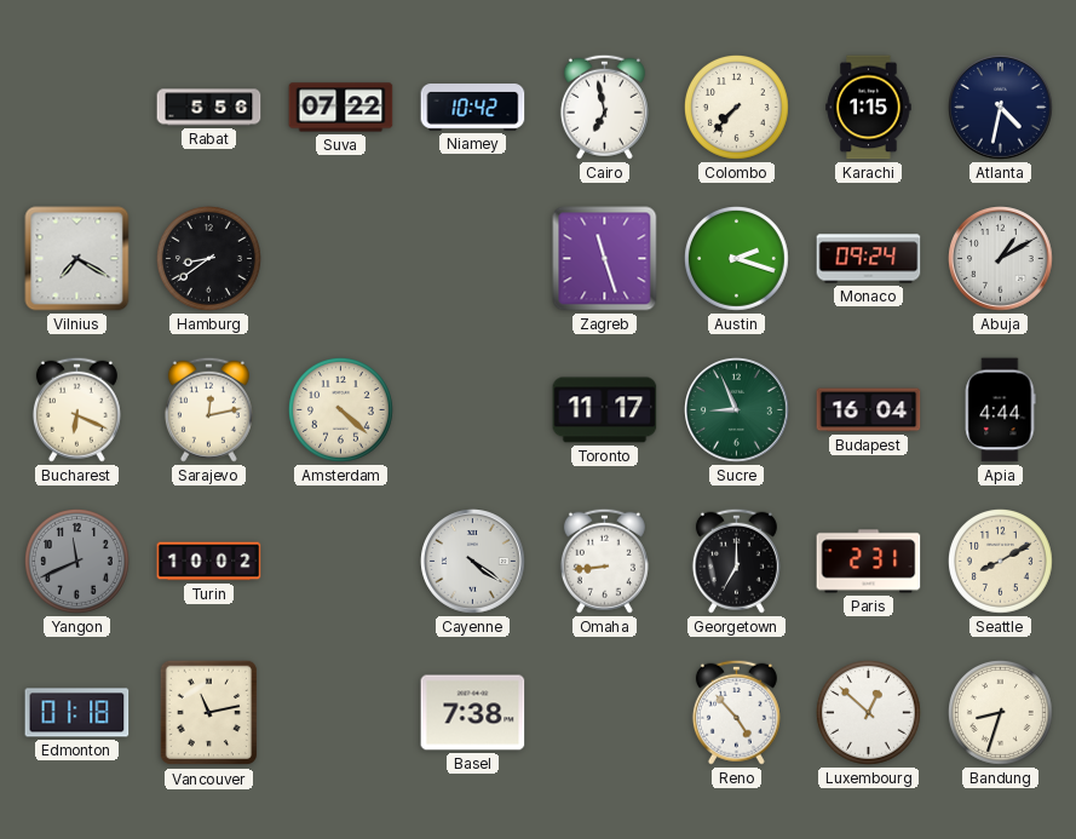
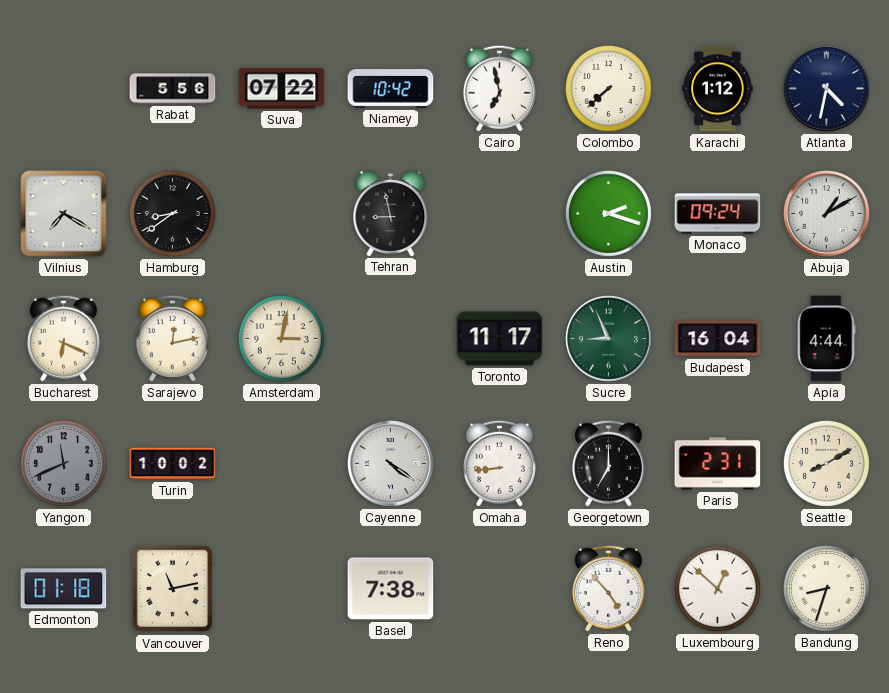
Colombo: 7:37 -> 7:38
Karachi: 1:15 -> 1:12
Tehran: none -> 8:58
Zagreb: 11:27 -> none
Amsterdam: 4:22 -> 3:02
